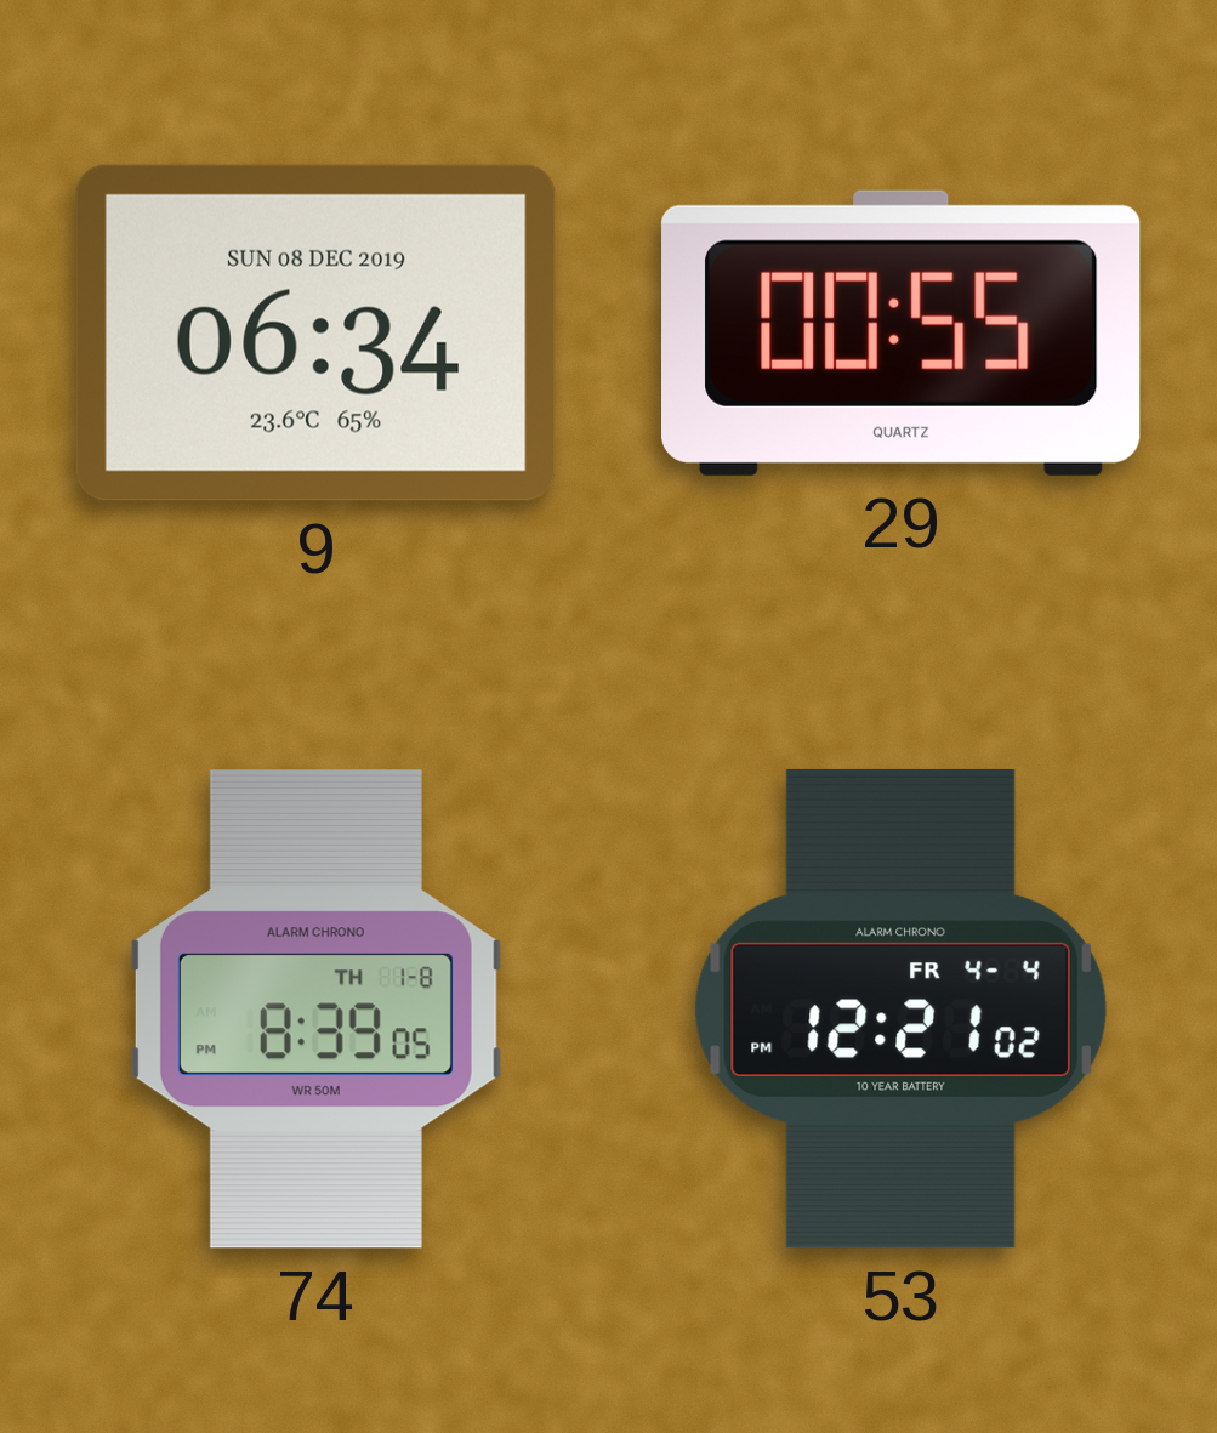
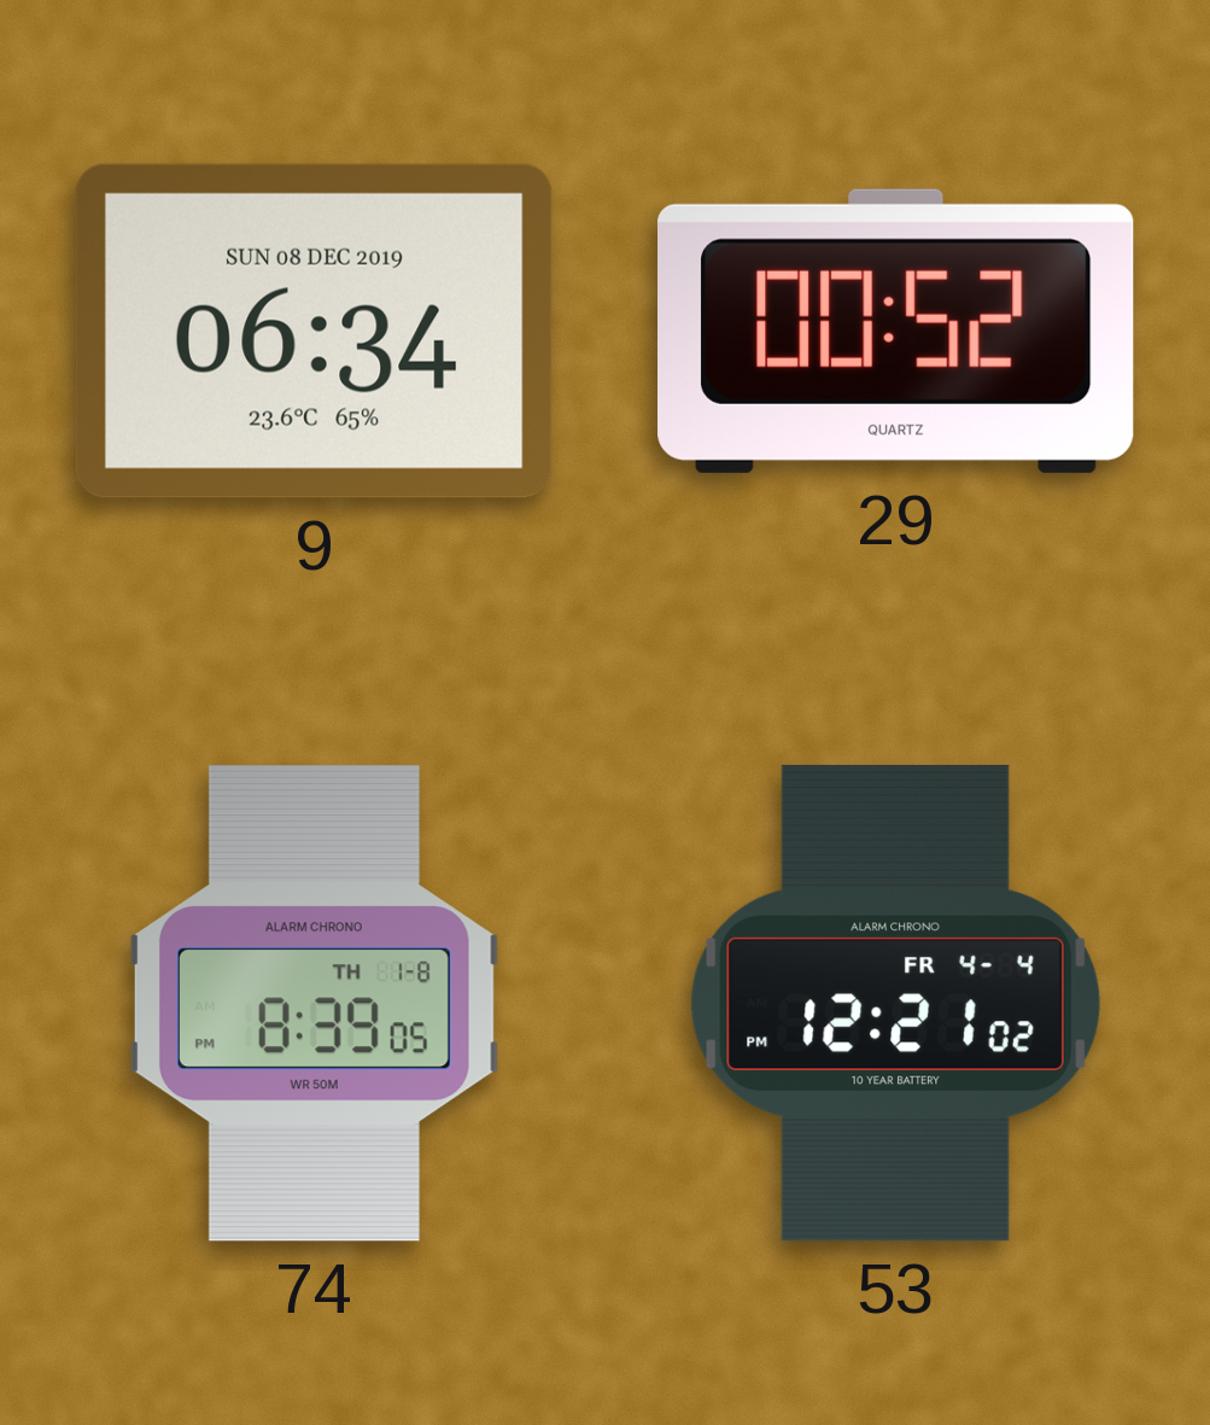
29: 00:55 -> 00:52
